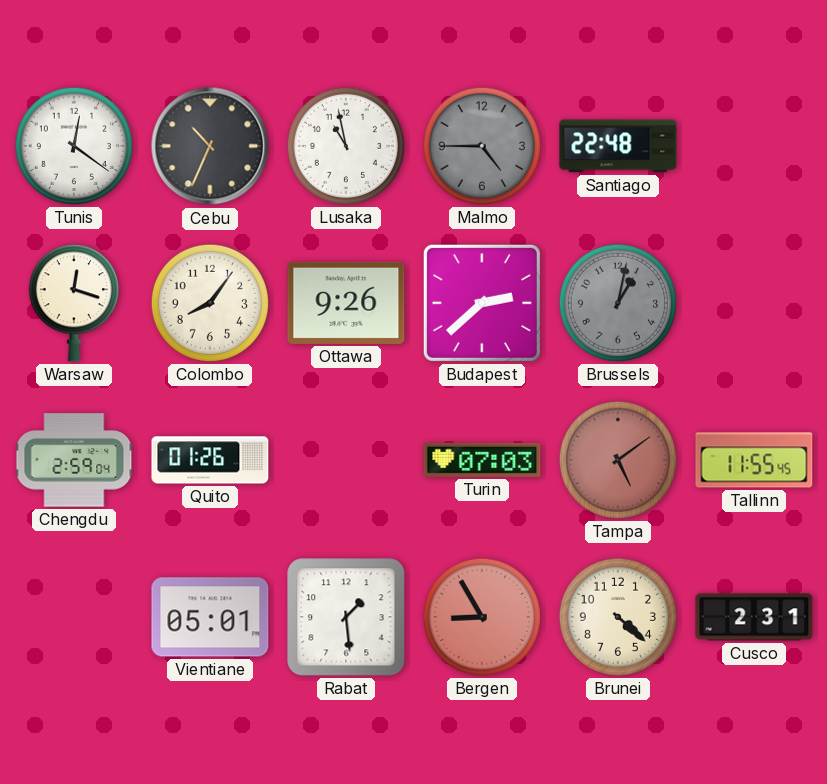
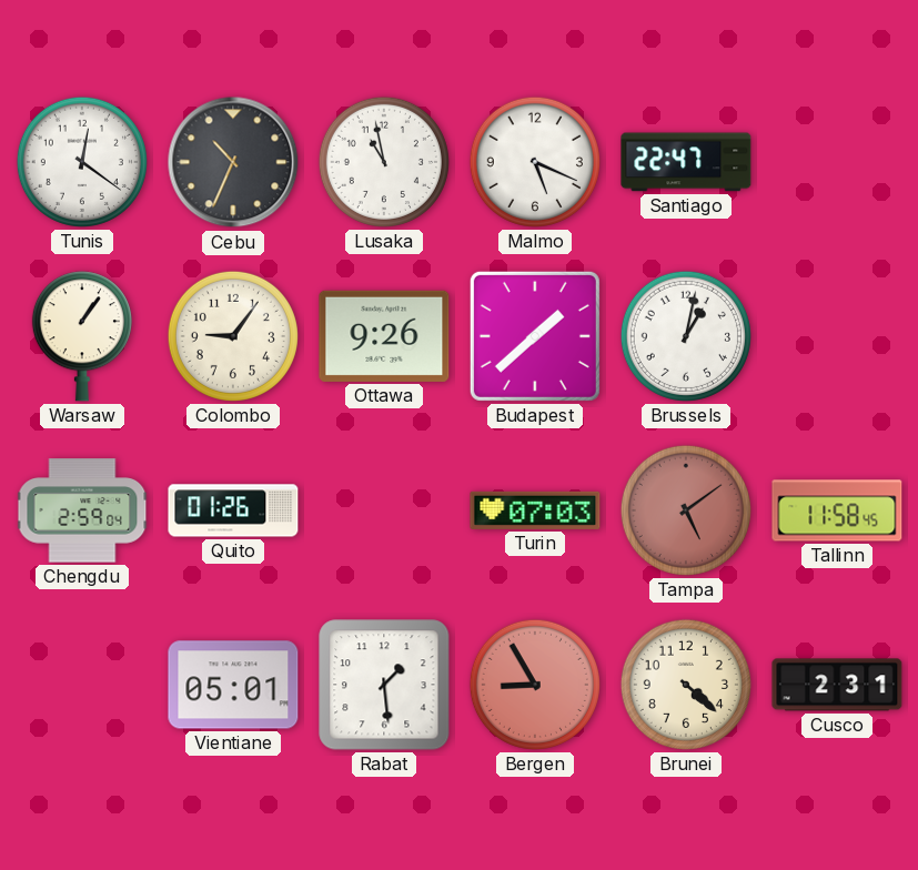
Malmo: 4:45 -> 5:19
Malmo dial: grey -> white
Santiago: 22:48 -> 22:47
Warsaw: 12:18 -> 1:06
Colombo: 8:06 -> 9:06
Budapest: 2:38 -> 1:38
Brussels dial: grey -> white
Tallinn: 11:55 -> 11:58
